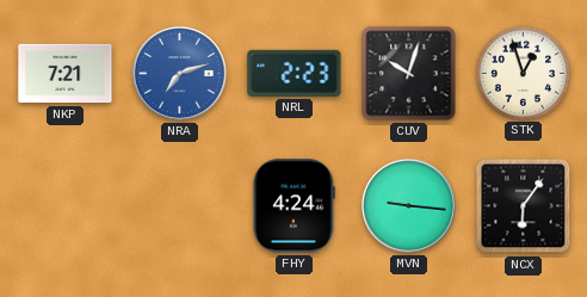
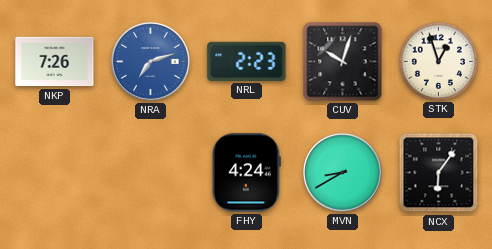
NKP: 7:21 -> 7:26
MVN: 9:16 -> 8:40
